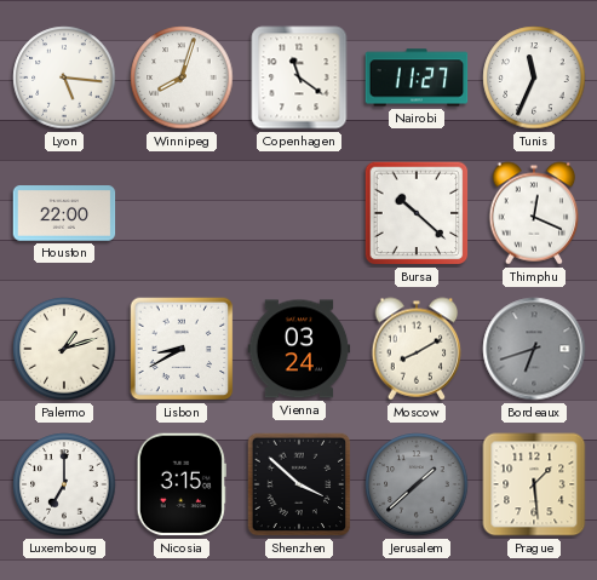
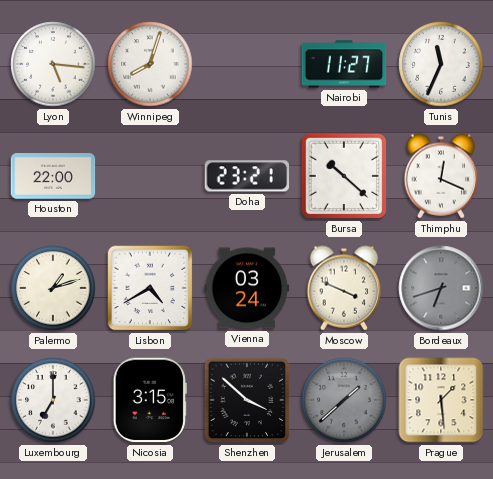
Copenhagen: 11:21 -> none
Doha: none -> 23:21
Lisbon: 8:40 -> 4:40
Moscow: 8:10 -> 3:49
